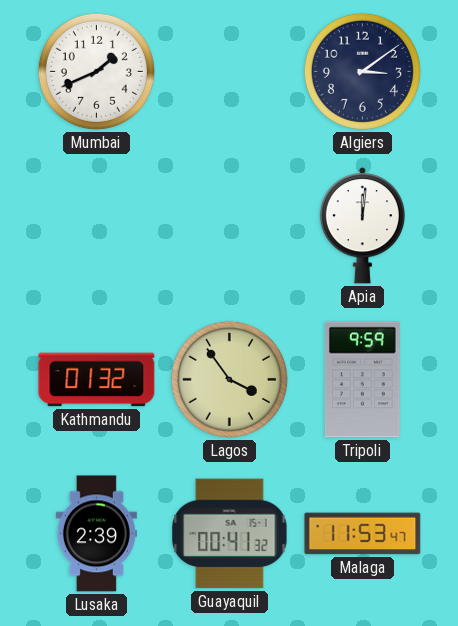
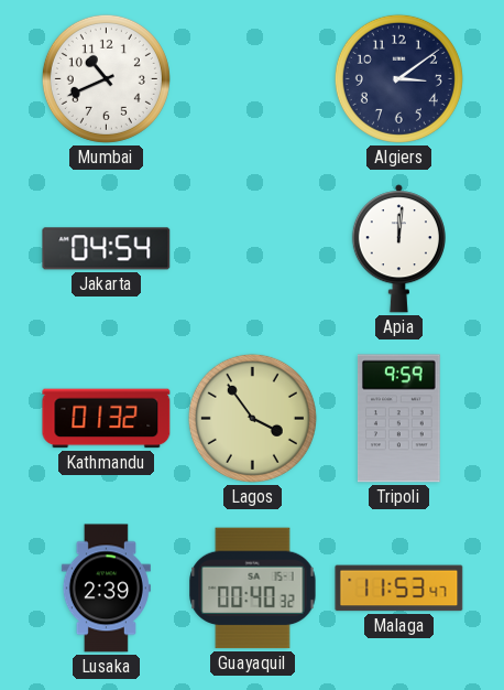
Mumbai: 1:41 -> 10:41
Jakarta: none -> 04:54
Guayaquil: 00:41 -> 00:40
